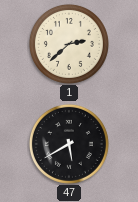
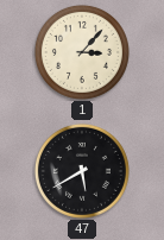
1: 2:38 -> 3:07
